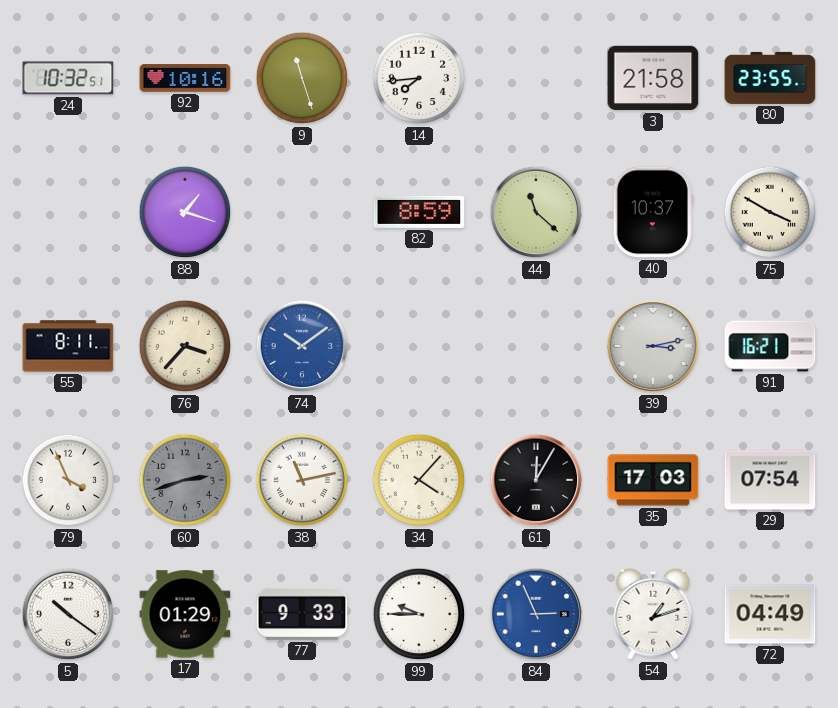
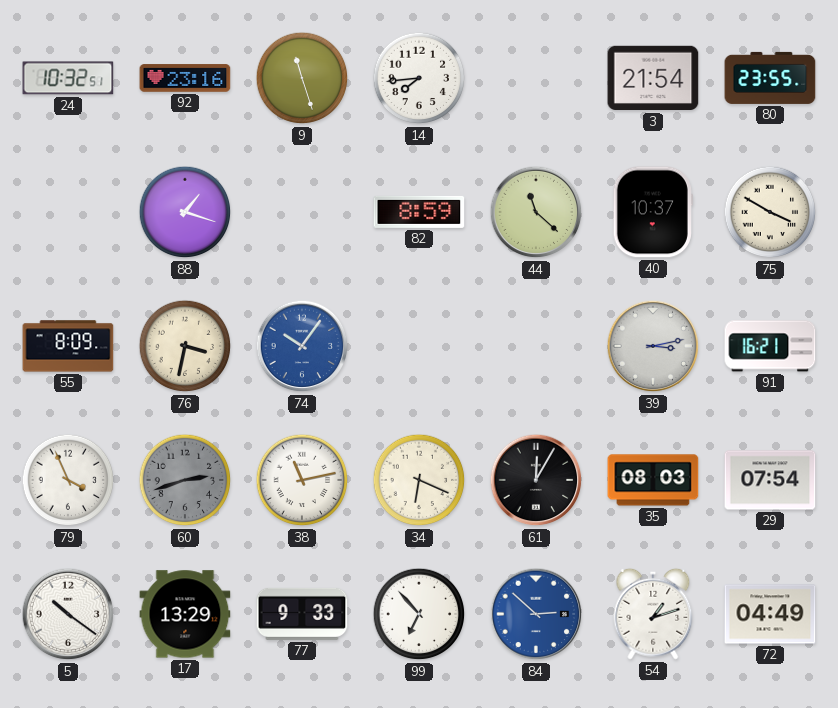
92: 10:16 -> 23:16
3: 21:58 -> 21:54
55: 8:11 -> 8:09
76: 3:37 -> 3:32
74: 10:09 -> 10:06
34: 4:07 -> 6:19
35: 17:03 -> 08:03
17: 01:29 -> 13:29
99: 9:45 -> 6:53
84: 2:56 -> 2:52
